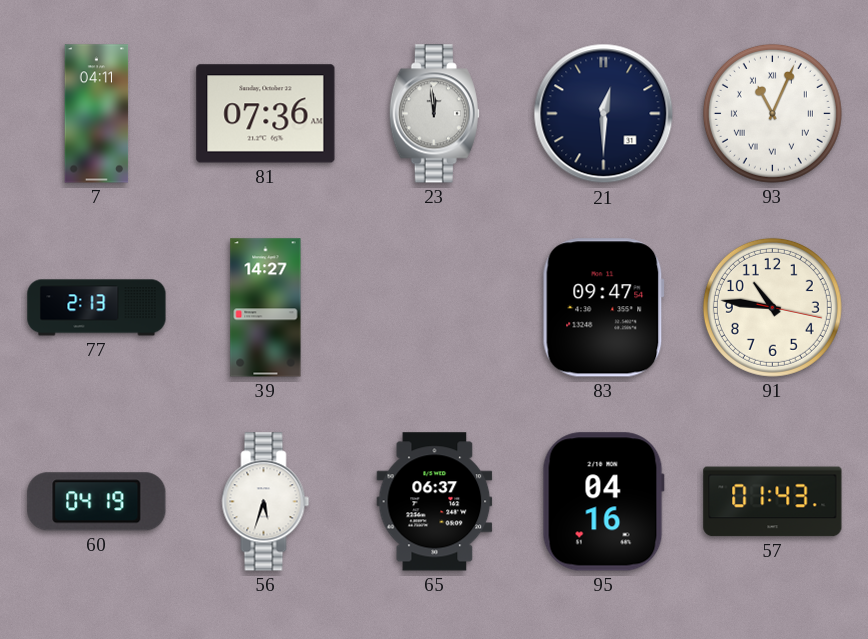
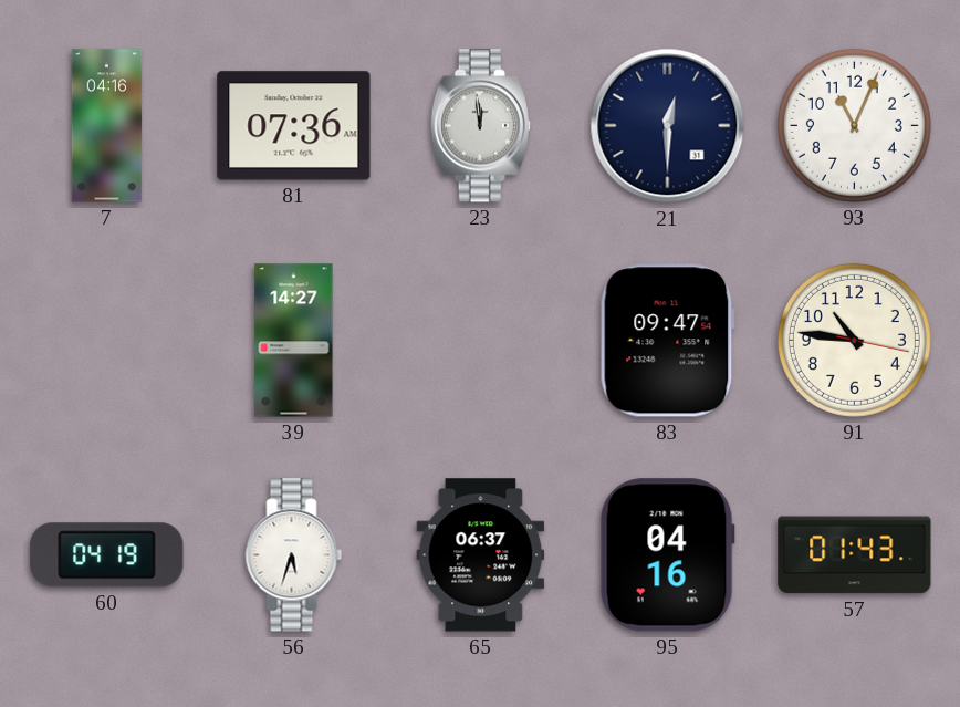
7: 04:11 -> 04:16
93 numerals: Roman -> Arabic
77: 2:13 -> none
